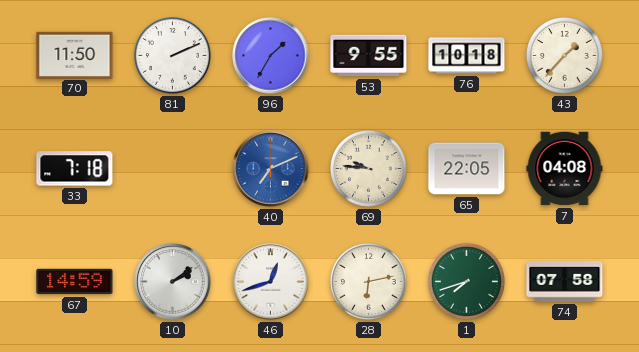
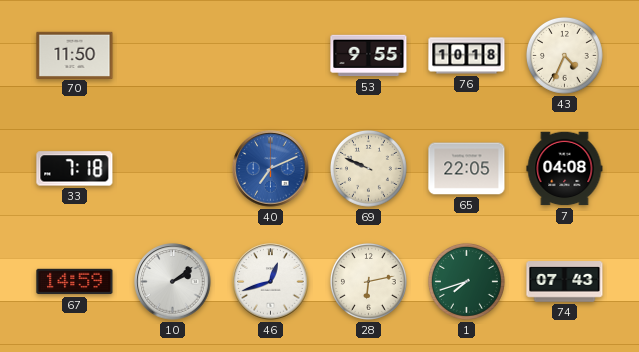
81: 2:11 -> none
96: 1:35 -> none
43: 1:37 -> 4:34
69: 9:46 -> 9:49
74: 07:58 -> 07:43
